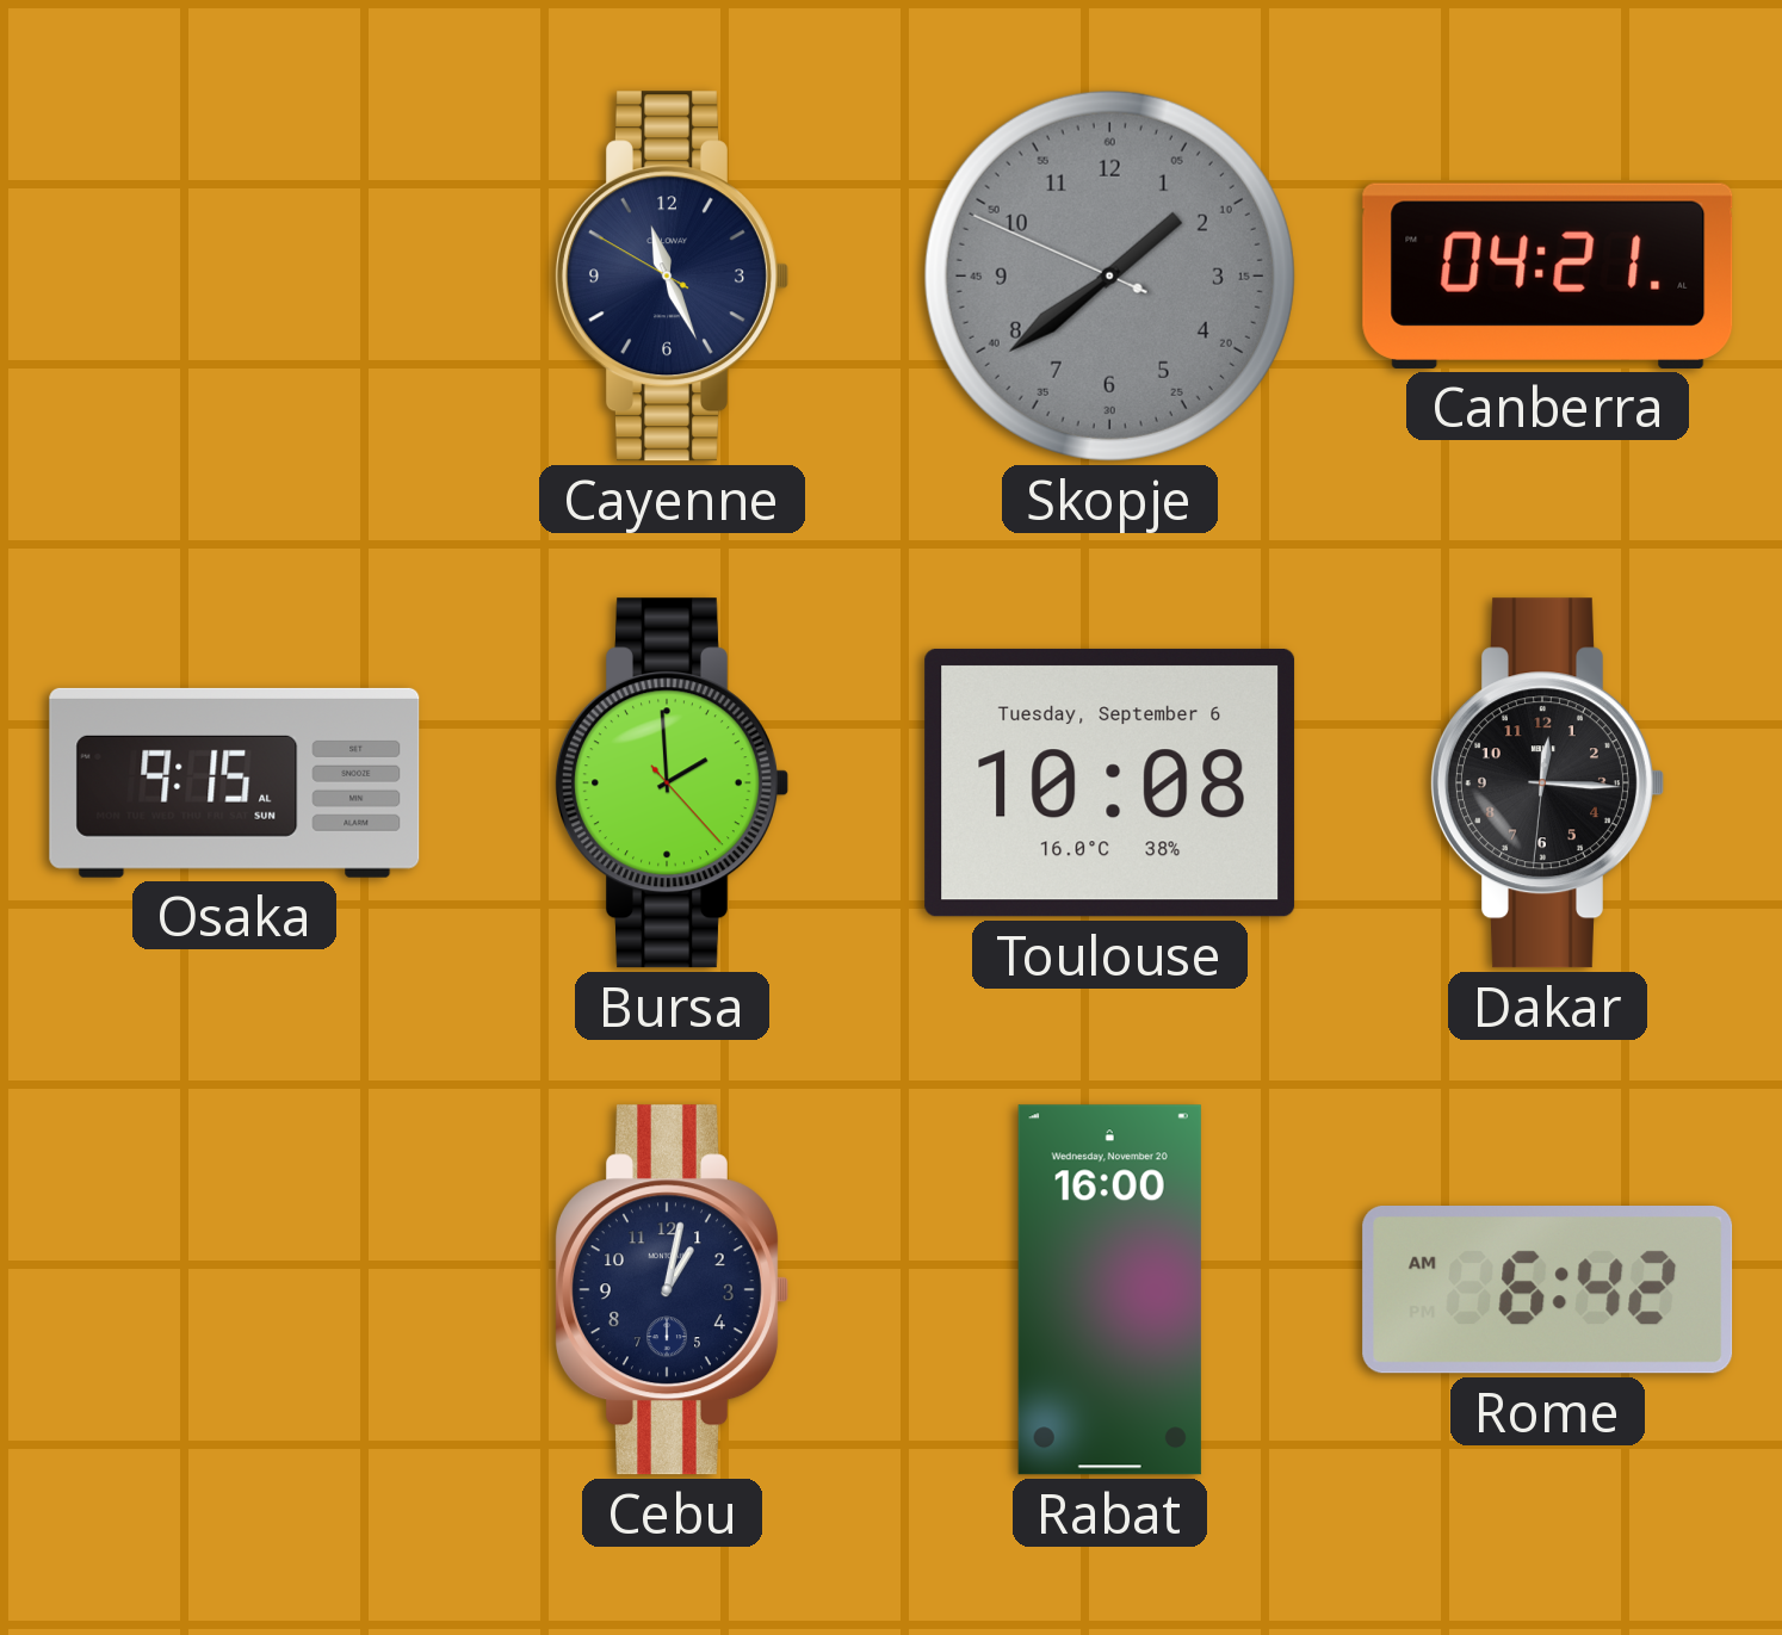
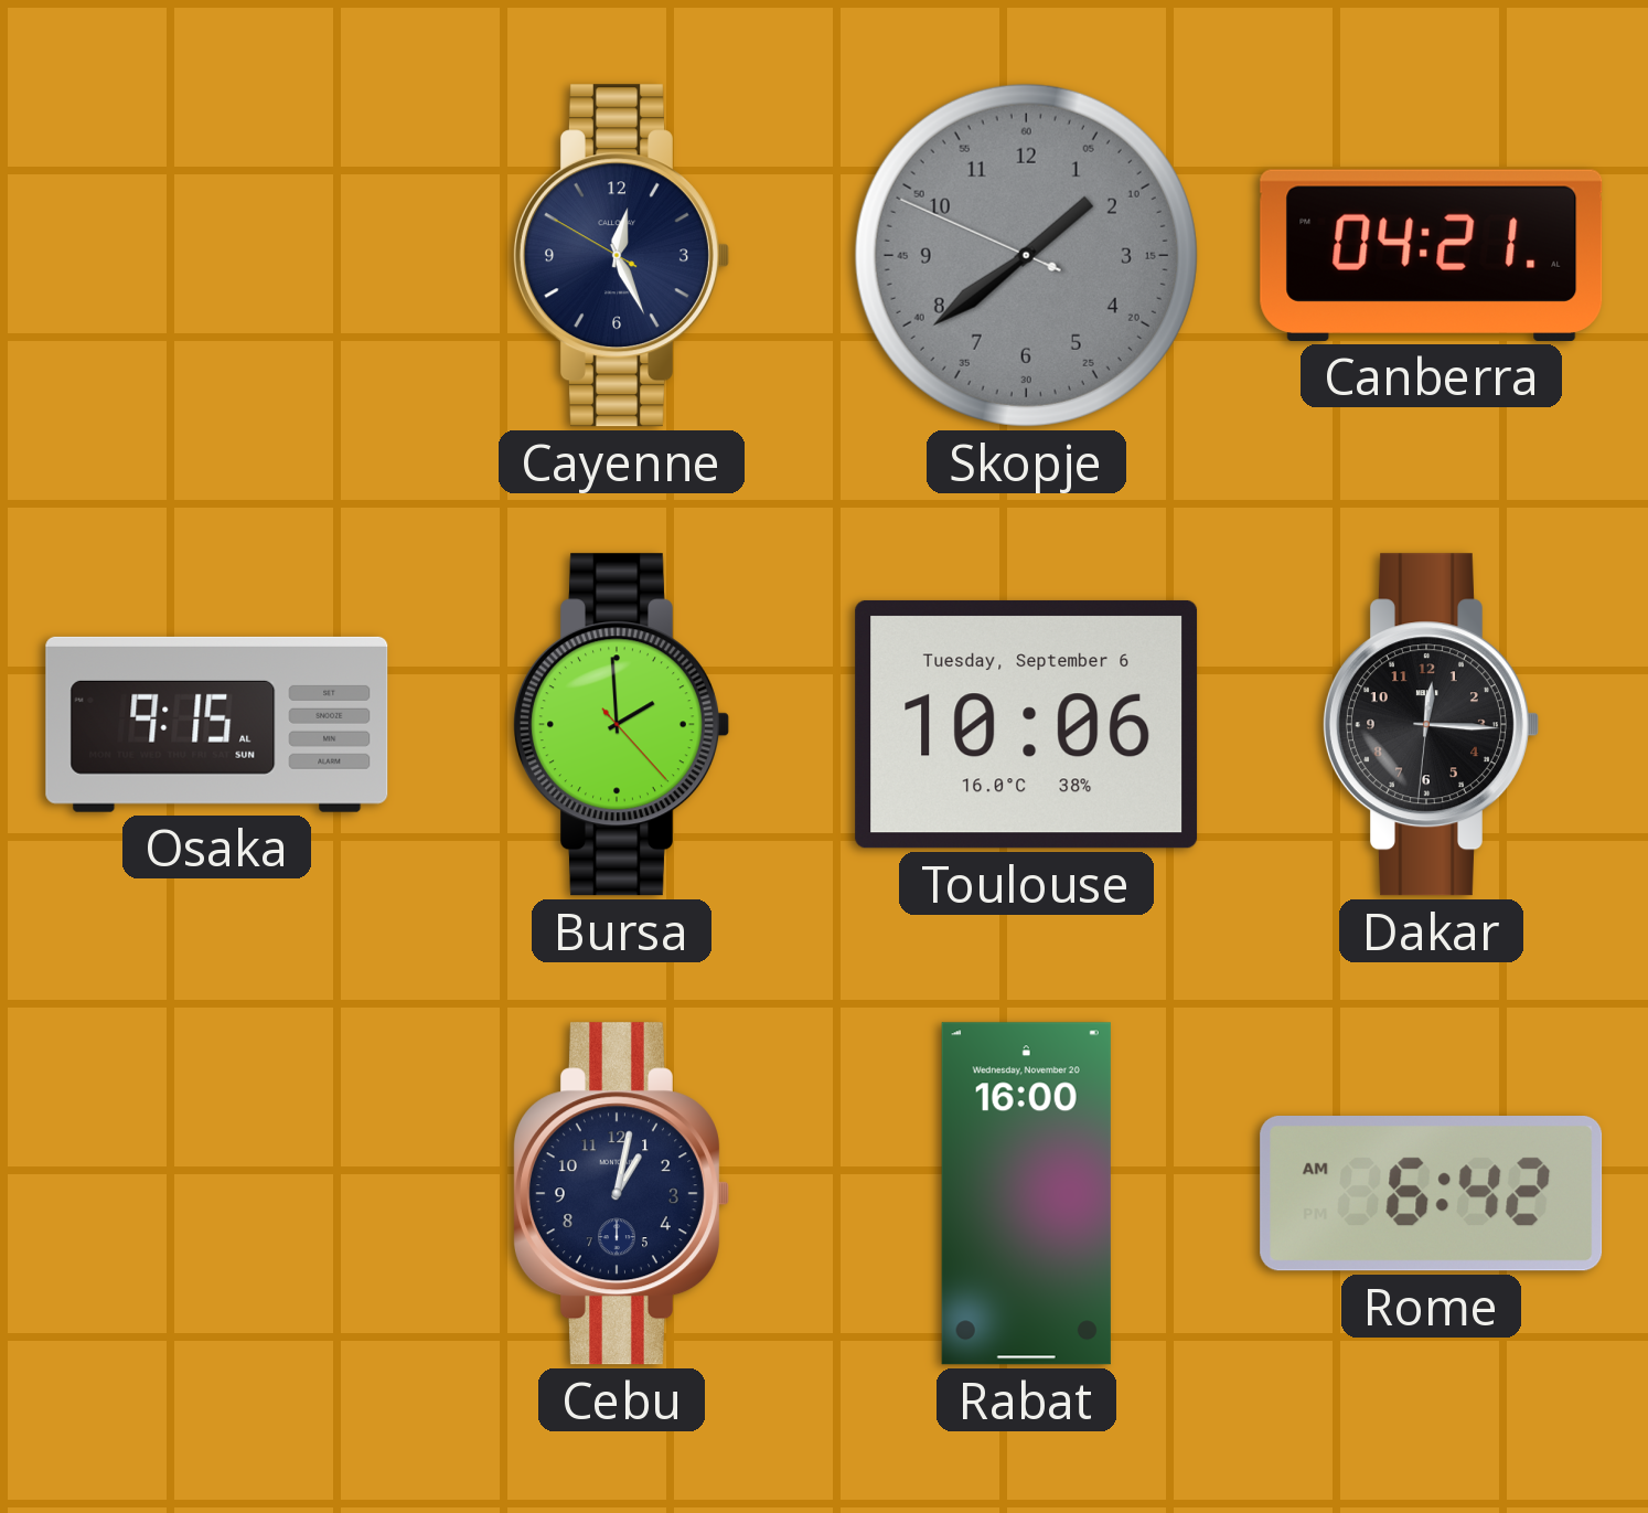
Cayenne: 11:25 -> 12:25
Toulouse: 10:08 -> 10:06
